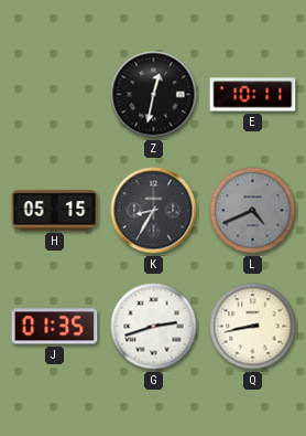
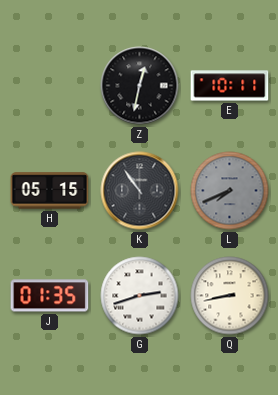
K: 8:35 -> 10:54
L: 4:41 -> 7:41
